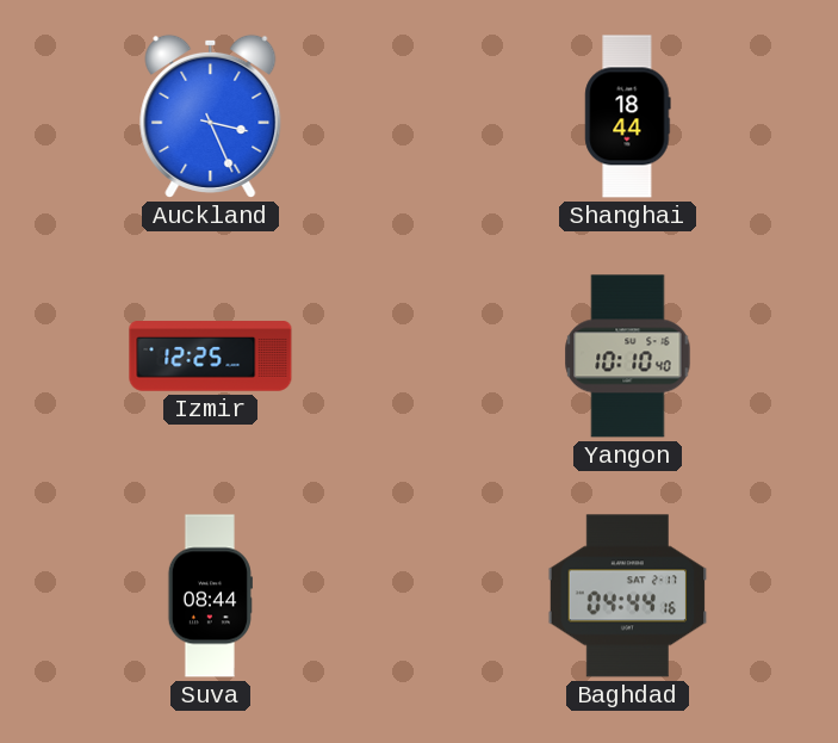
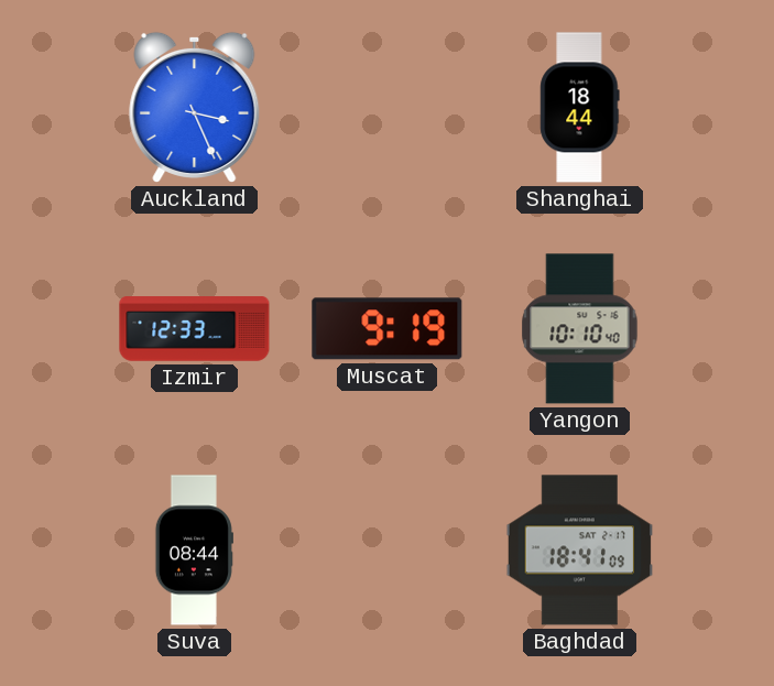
Izmir: 12:25 -> 12:33
Muscat: none -> 9:19
Baghdad: 04:44 -> 18:41
